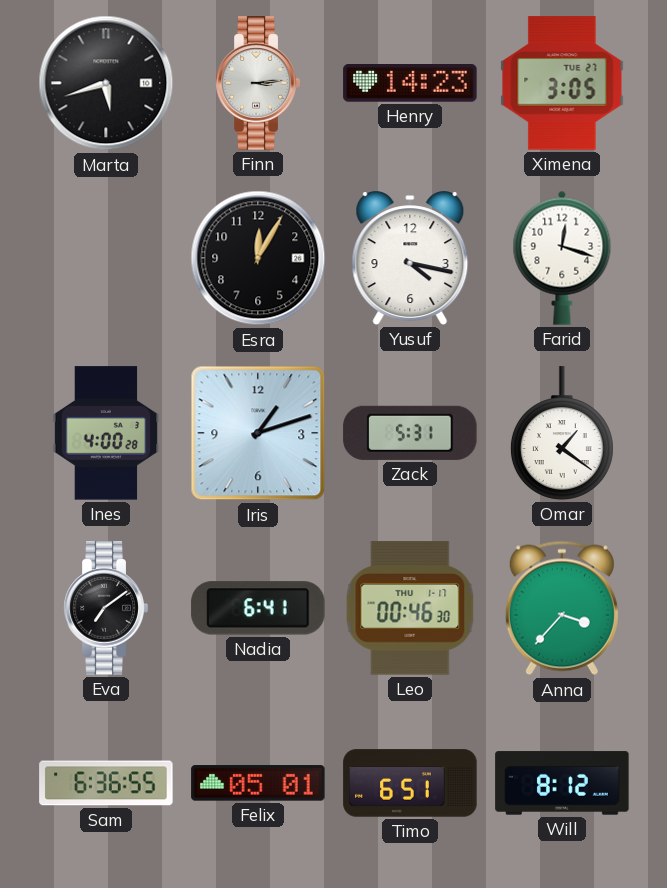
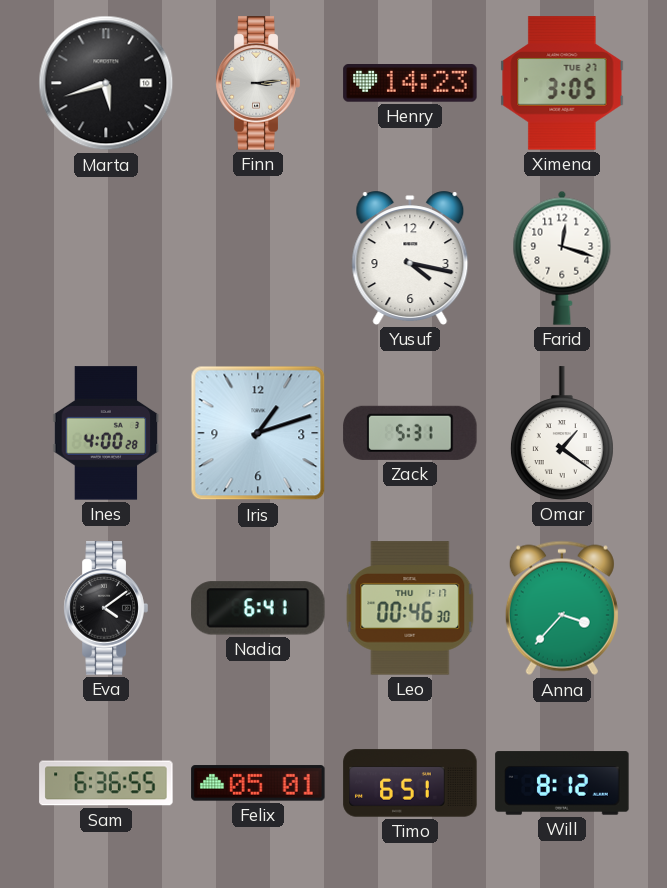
Esra: 12:05 -> none
Eva: 7:09 -> 4:09
